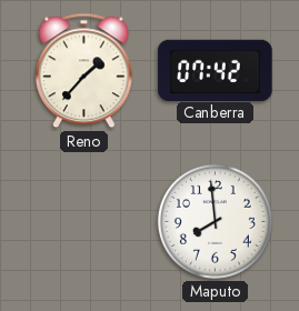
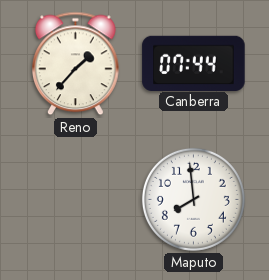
Canberra: 07:42 -> 07:44
